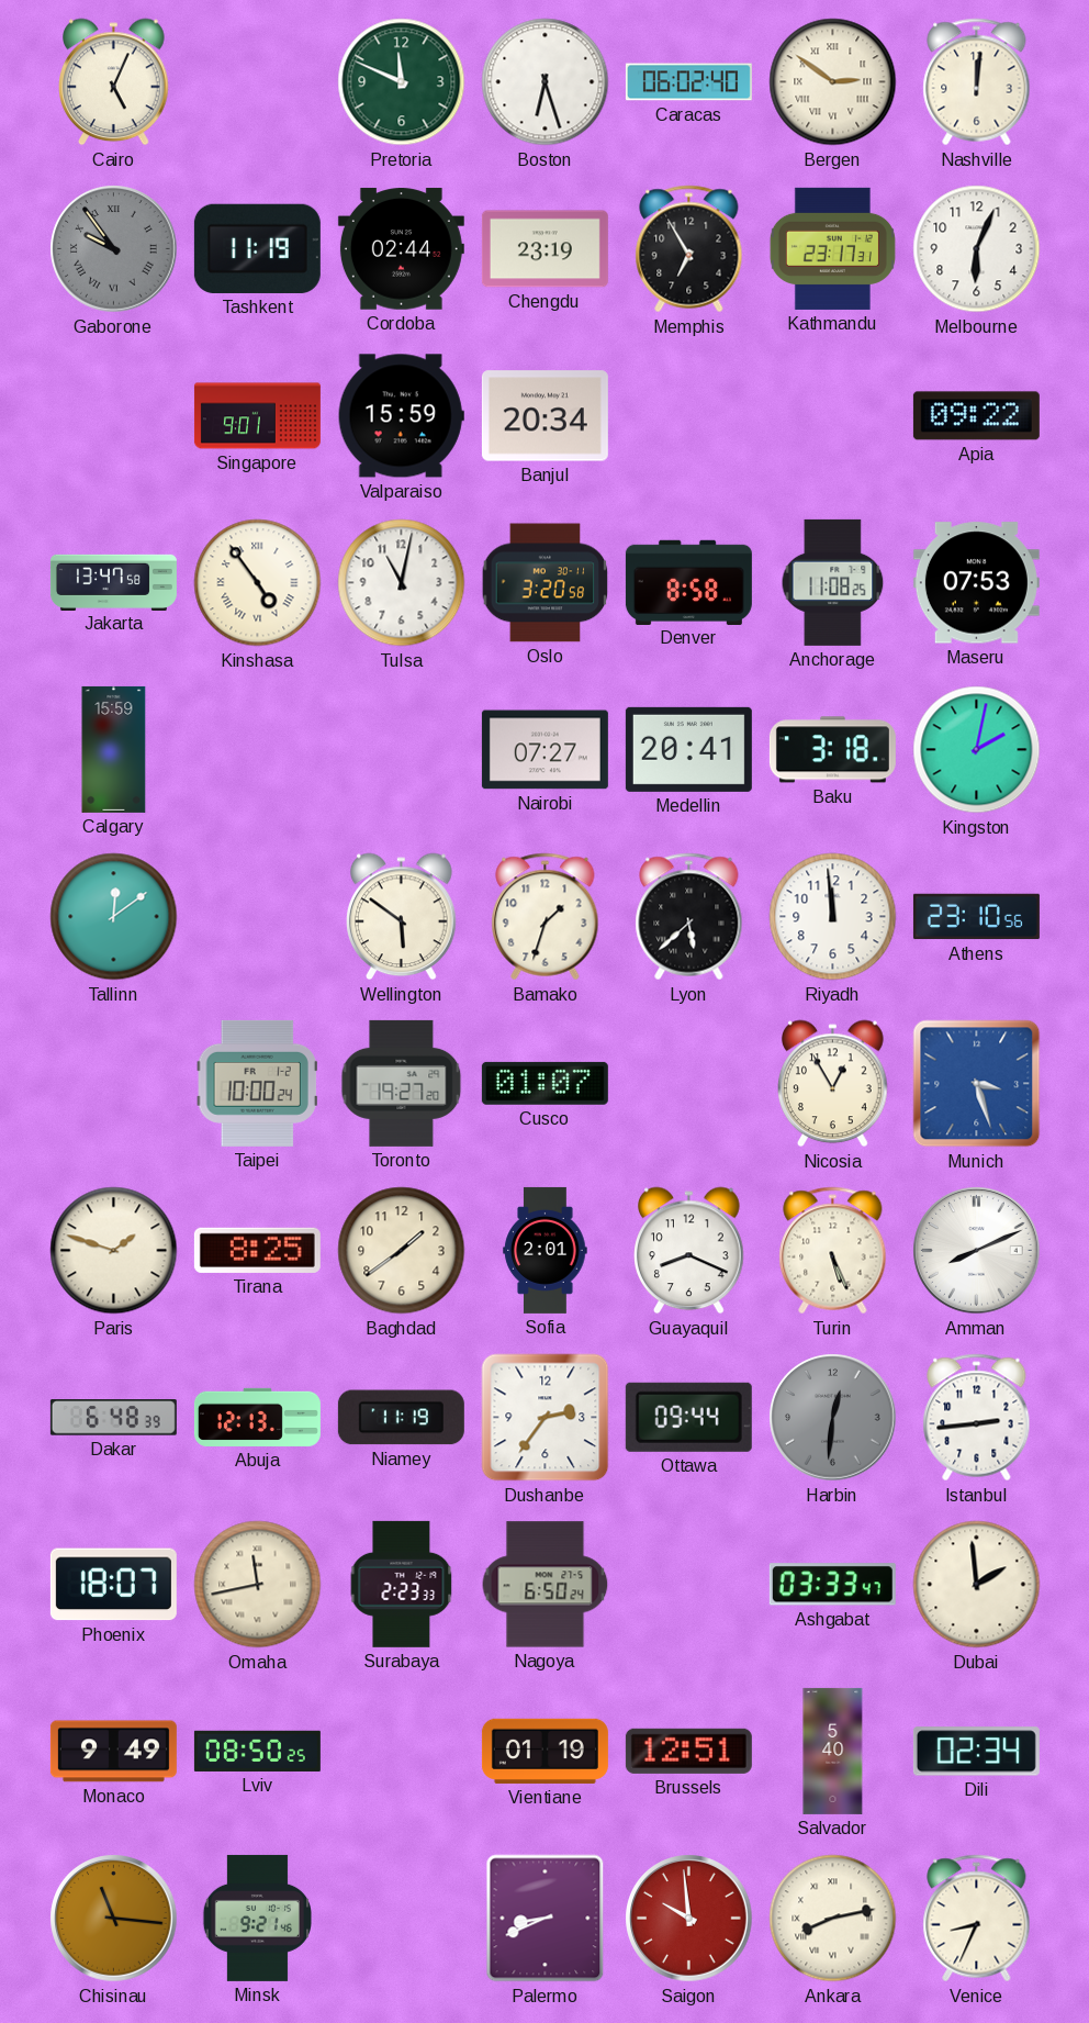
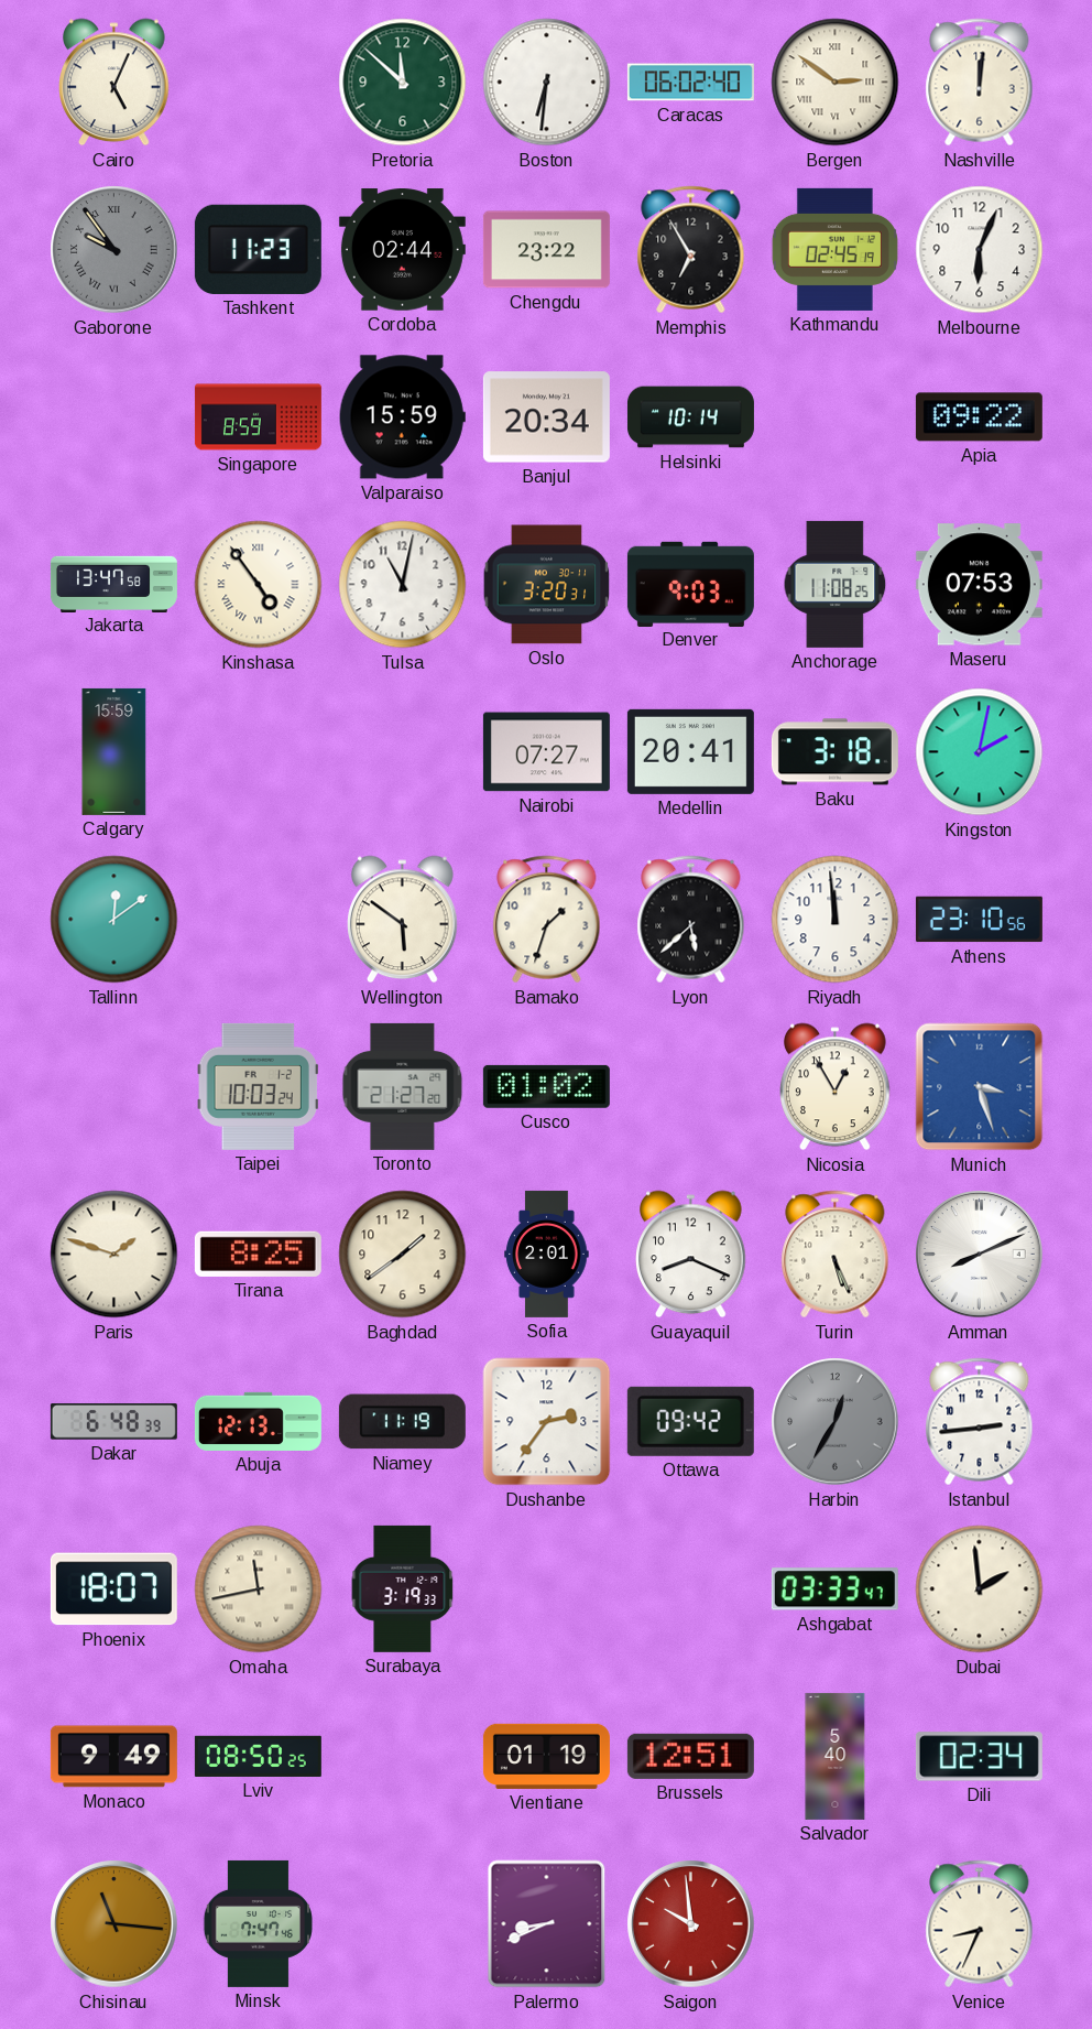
Pretoria: 11:49 -> 11:52
Boston: 6:27 -> 6:31
Tashkent: 11:19 -> 11:23
Chengdu: 23:19 -> 23:22
Kathmandu: 23:17 -> 02:45
Singapore: 9:01 -> 8:59
Helsinki: none -> 10:14
Oslo: 3:20:58 -> 3:20:31
Denver: 8:58 -> 9:03
Taipei: 10:00 -> 10:03
Toronto: 19:27 -> 21:27
Cusco: 01:07 -> 01:02
Ottawa: 09:44 -> 09:42
Harbin: 12:31 -> 12:35
Surabaya: 2:23 -> 3:19
Nagoya: 6:50 -> none
Minsk: 9:21 -> 7:47
Ankara: 8:13 -> none
